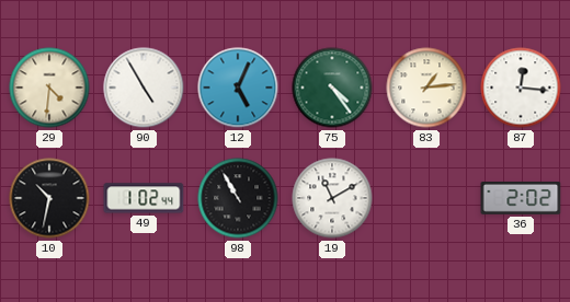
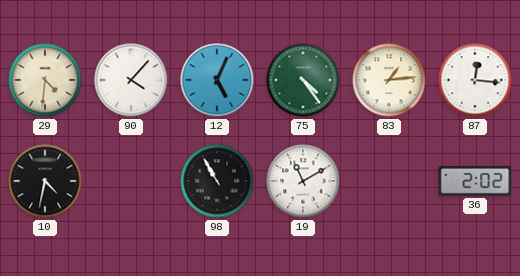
90: 4:55 -> 4:07
10: 10:32 -> 4:32
49: 1:02 -> none
